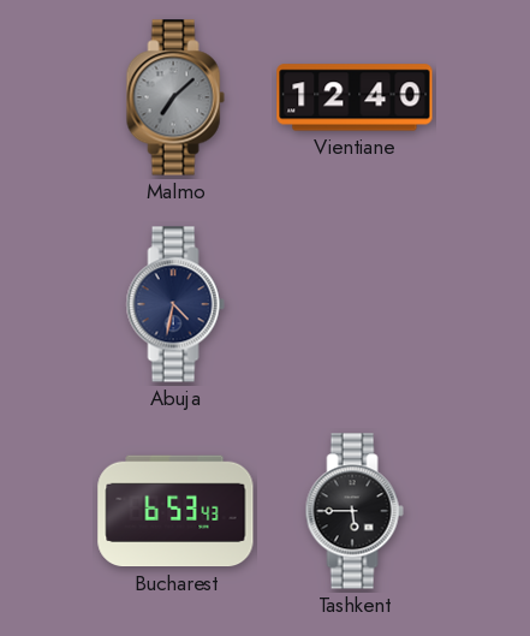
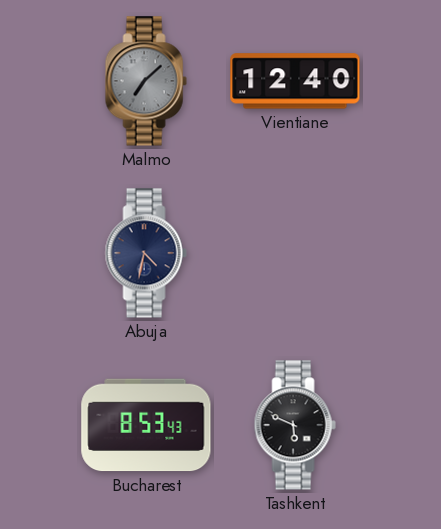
Bucharest: 6:53 -> 8:53
Tashkent: 5:45 -> 5:49
